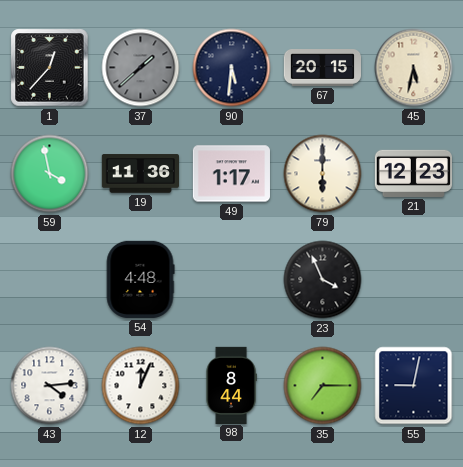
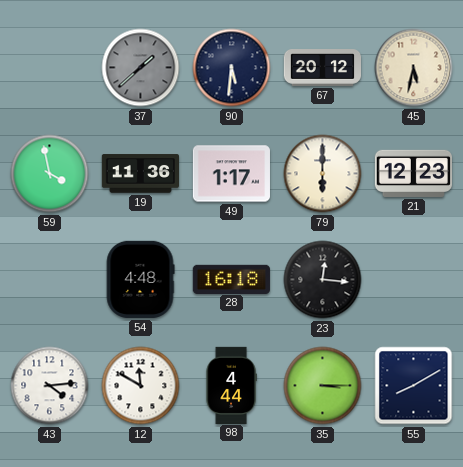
1: 12:37 -> none
67: 20:15 -> 20:12
28: none -> 16:18
23: 3:56 -> 12:16
12: 12:04 -> 11:50
98: 8:44 -> 4:44
35: 7:15 -> 3:15
55: 9:02 -> 8:10
